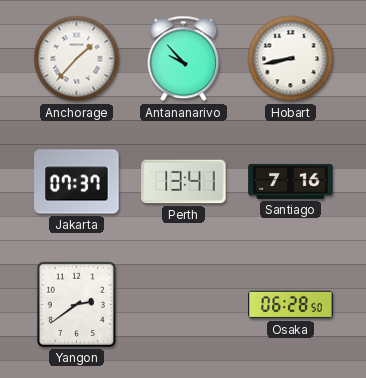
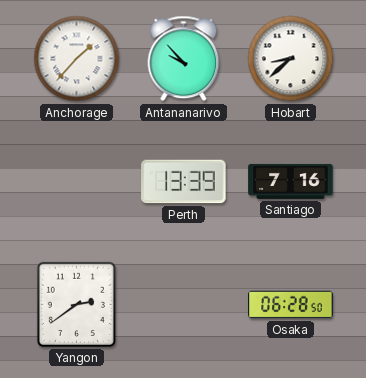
Hobart: 8:43 -> 8:38
Jakarta: 07:37 -> none
Perth: 13:41 -> 13:39
